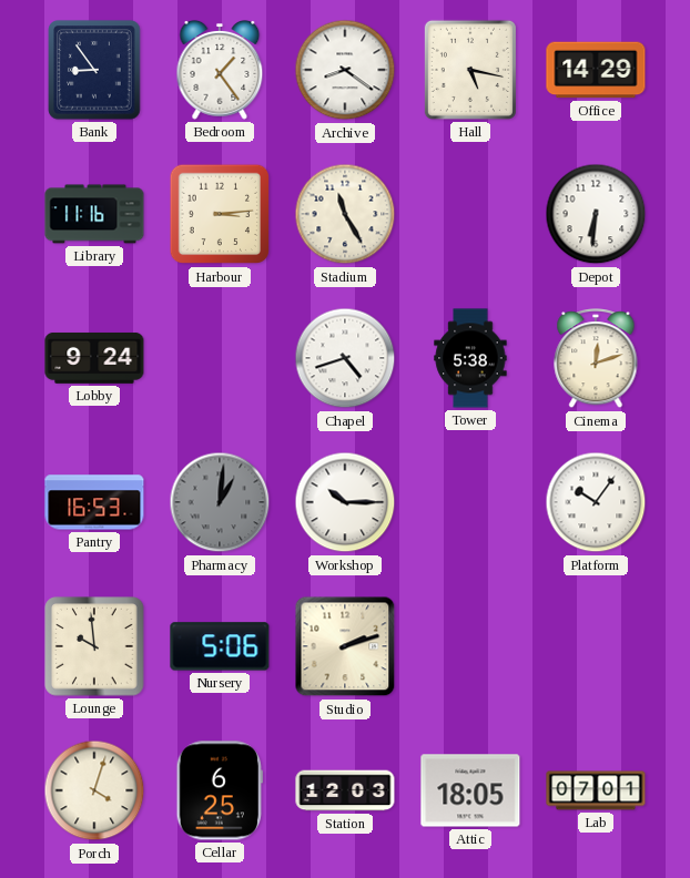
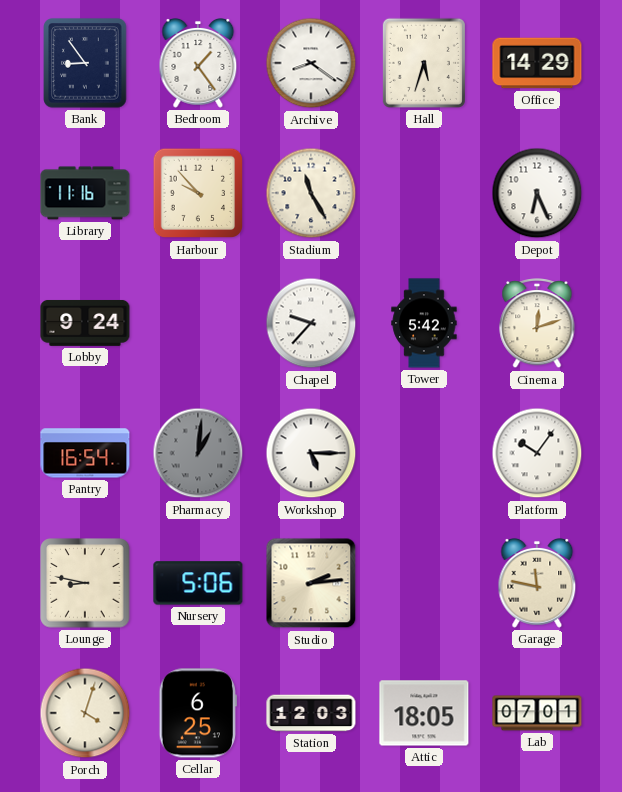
Hall: 5:17 -> 5:33
Harbour: 3:14 -> 9:53
Depot: 6:31 -> 6:26
Chapel: 4:42 -> 9:37
Tower: 5:38 -> 5:42
Pantry: 16:53 -> 16:54
Workshop: 10:15 -> 5:15
Lounge: 9:59 -> 8:47
Studio: 2:12 -> 2:14
Garage: none -> 11:47
